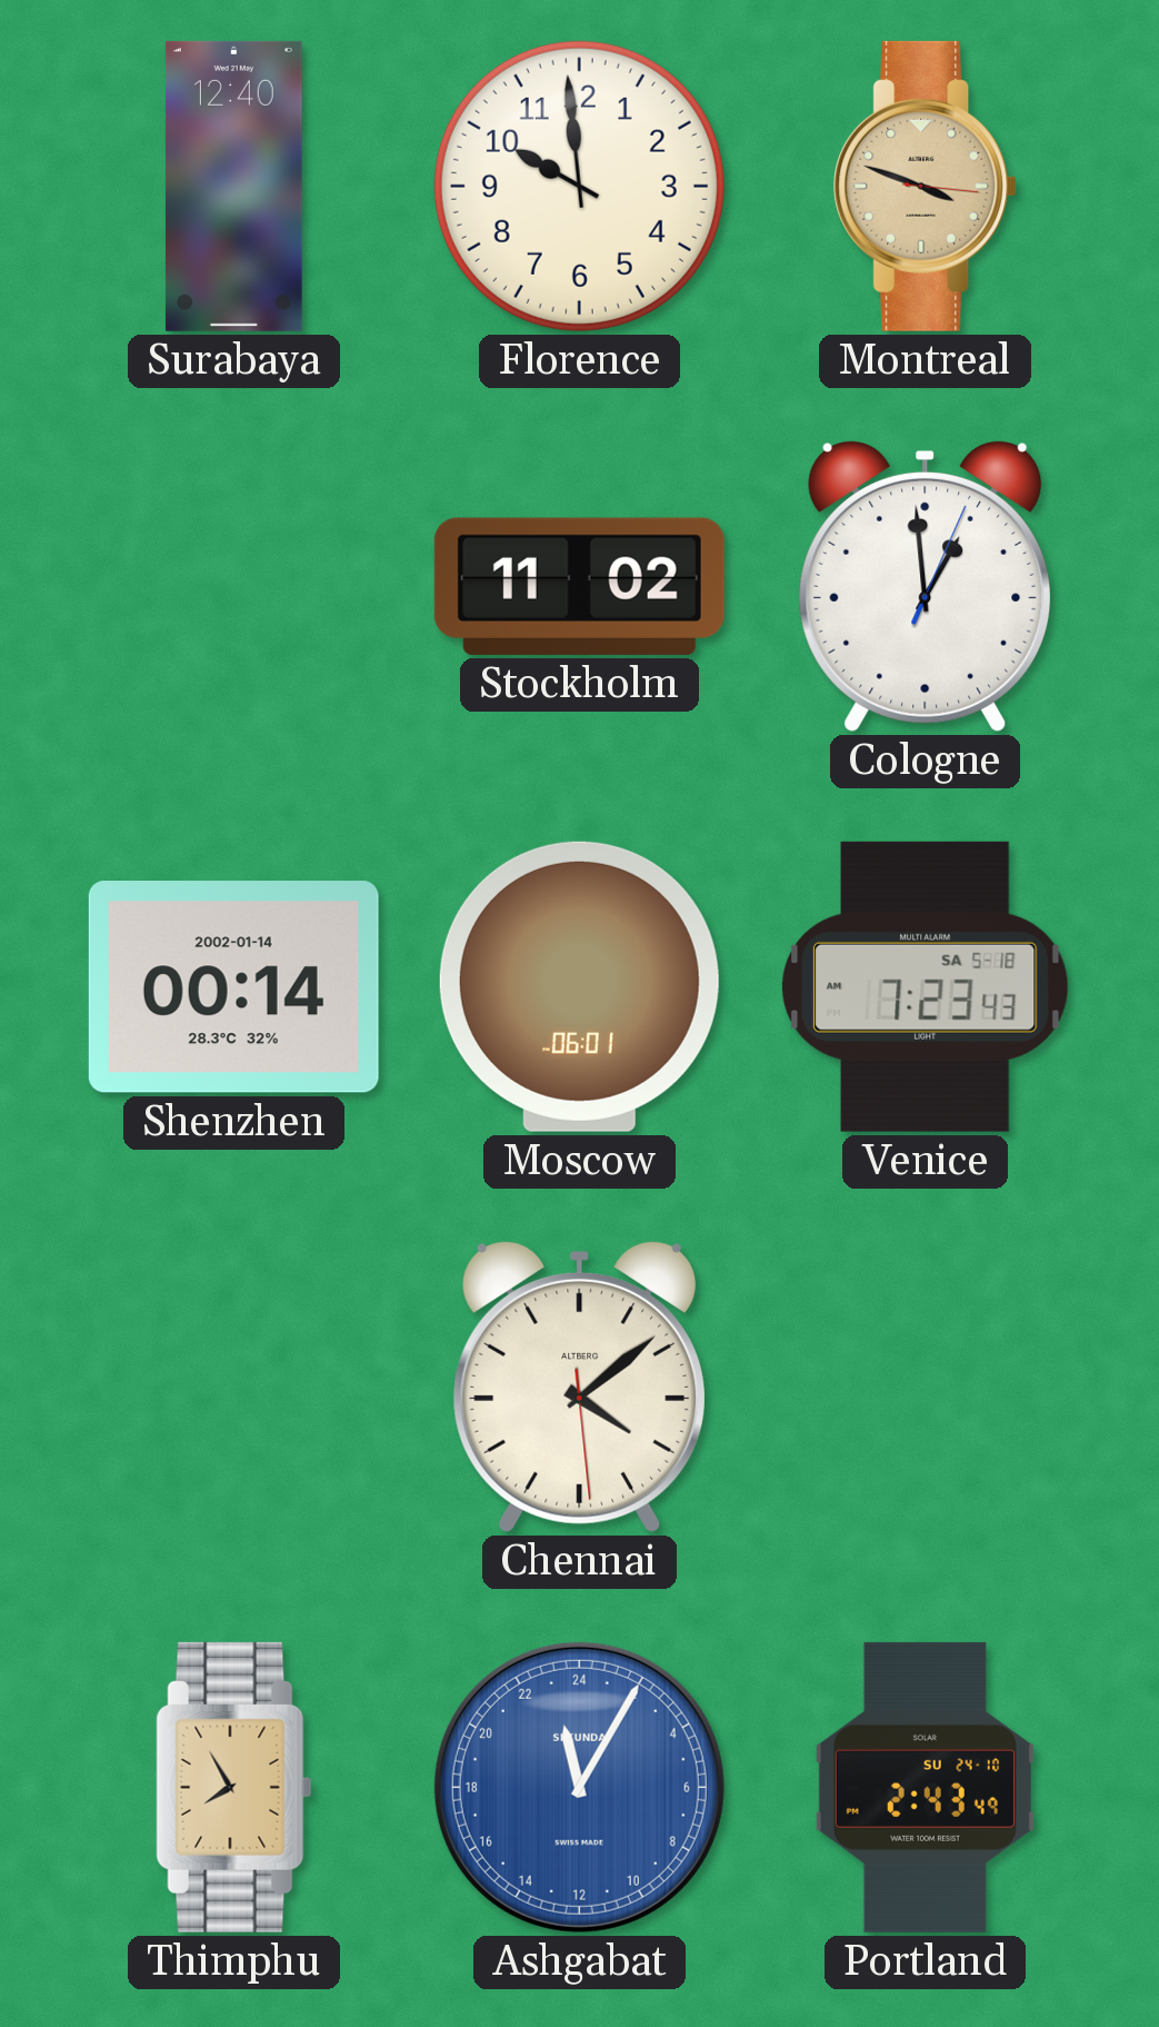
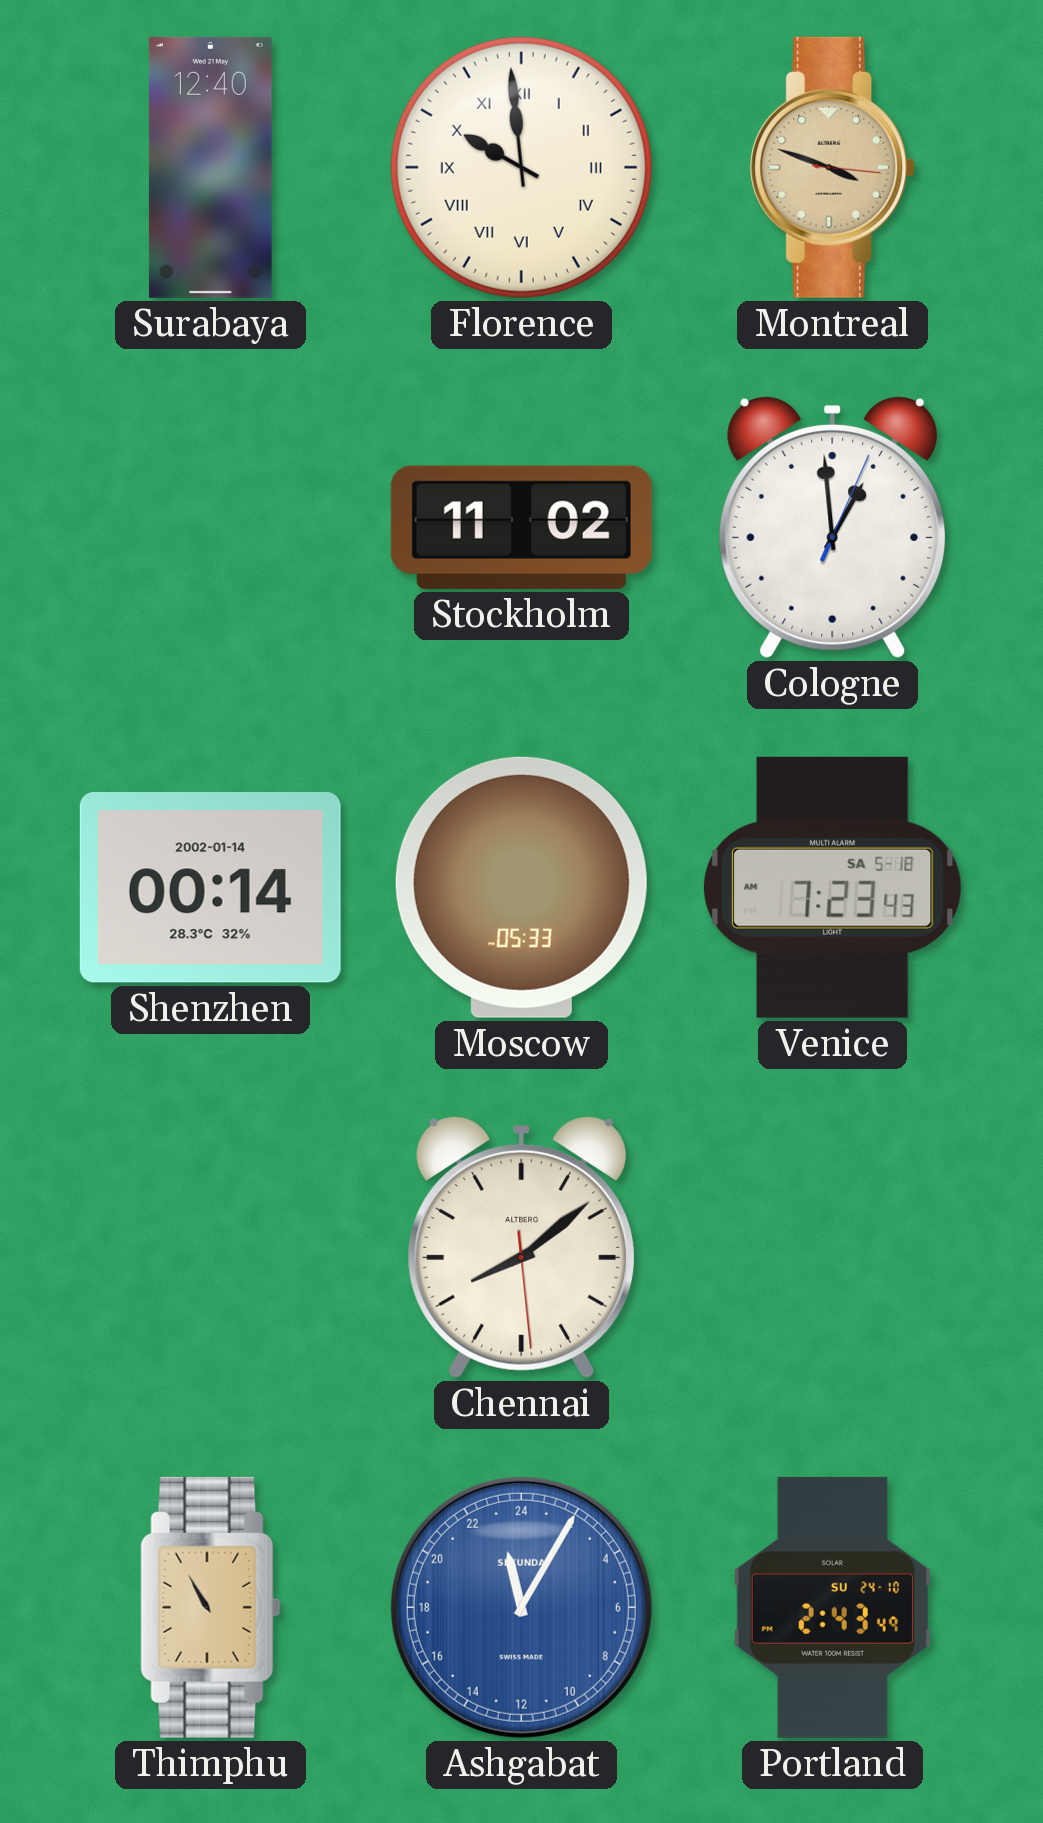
Florence numerals: Arabic -> Roman
Moscow: 06:01 -> 05:33
Chennai: 4:08 -> 8:08
Thimphu: 7:55 -> 10:55
